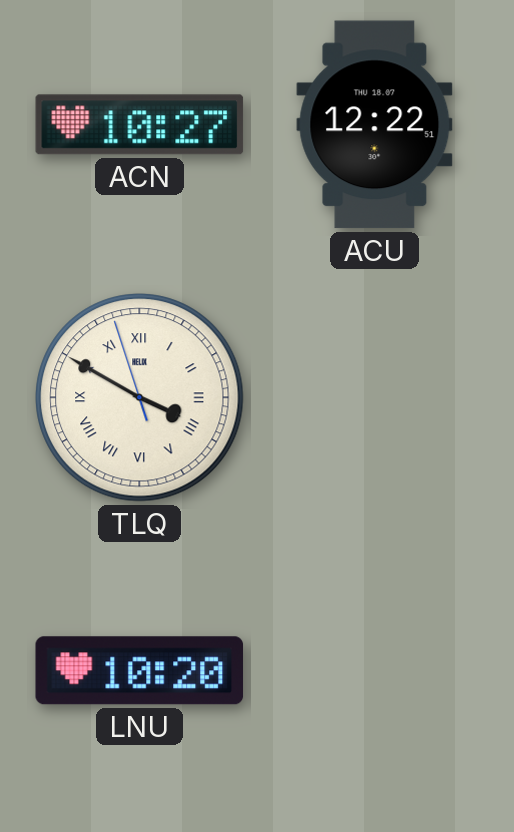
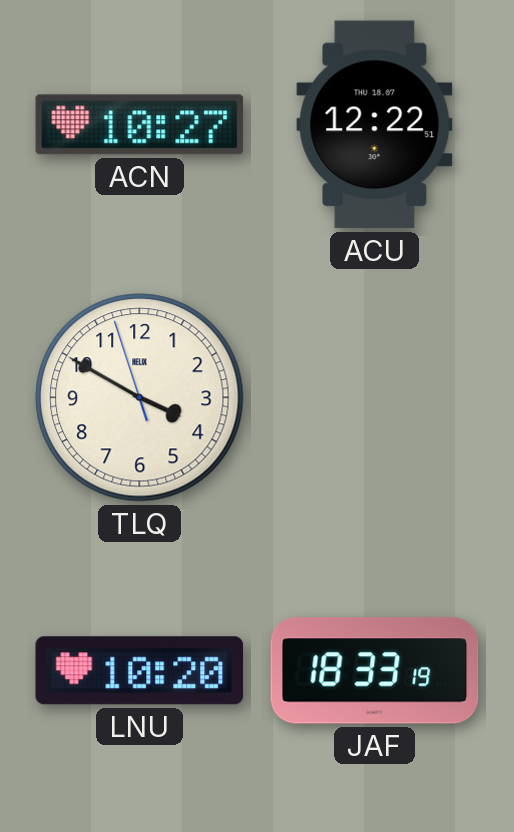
TLQ numerals: Roman -> Arabic
JAF: none -> 18:33
